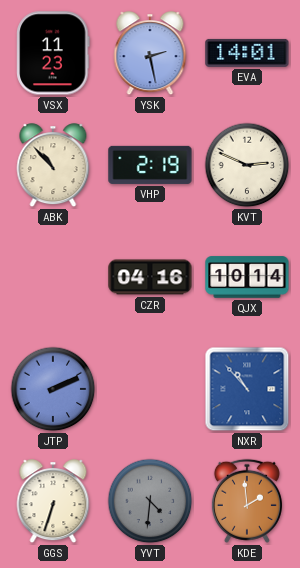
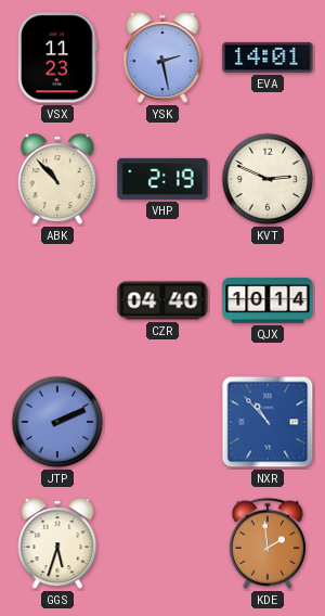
CZR: 04:16 -> 04:40
GGS: 6:33 -> 5:33
YVT: 4:31 -> none
